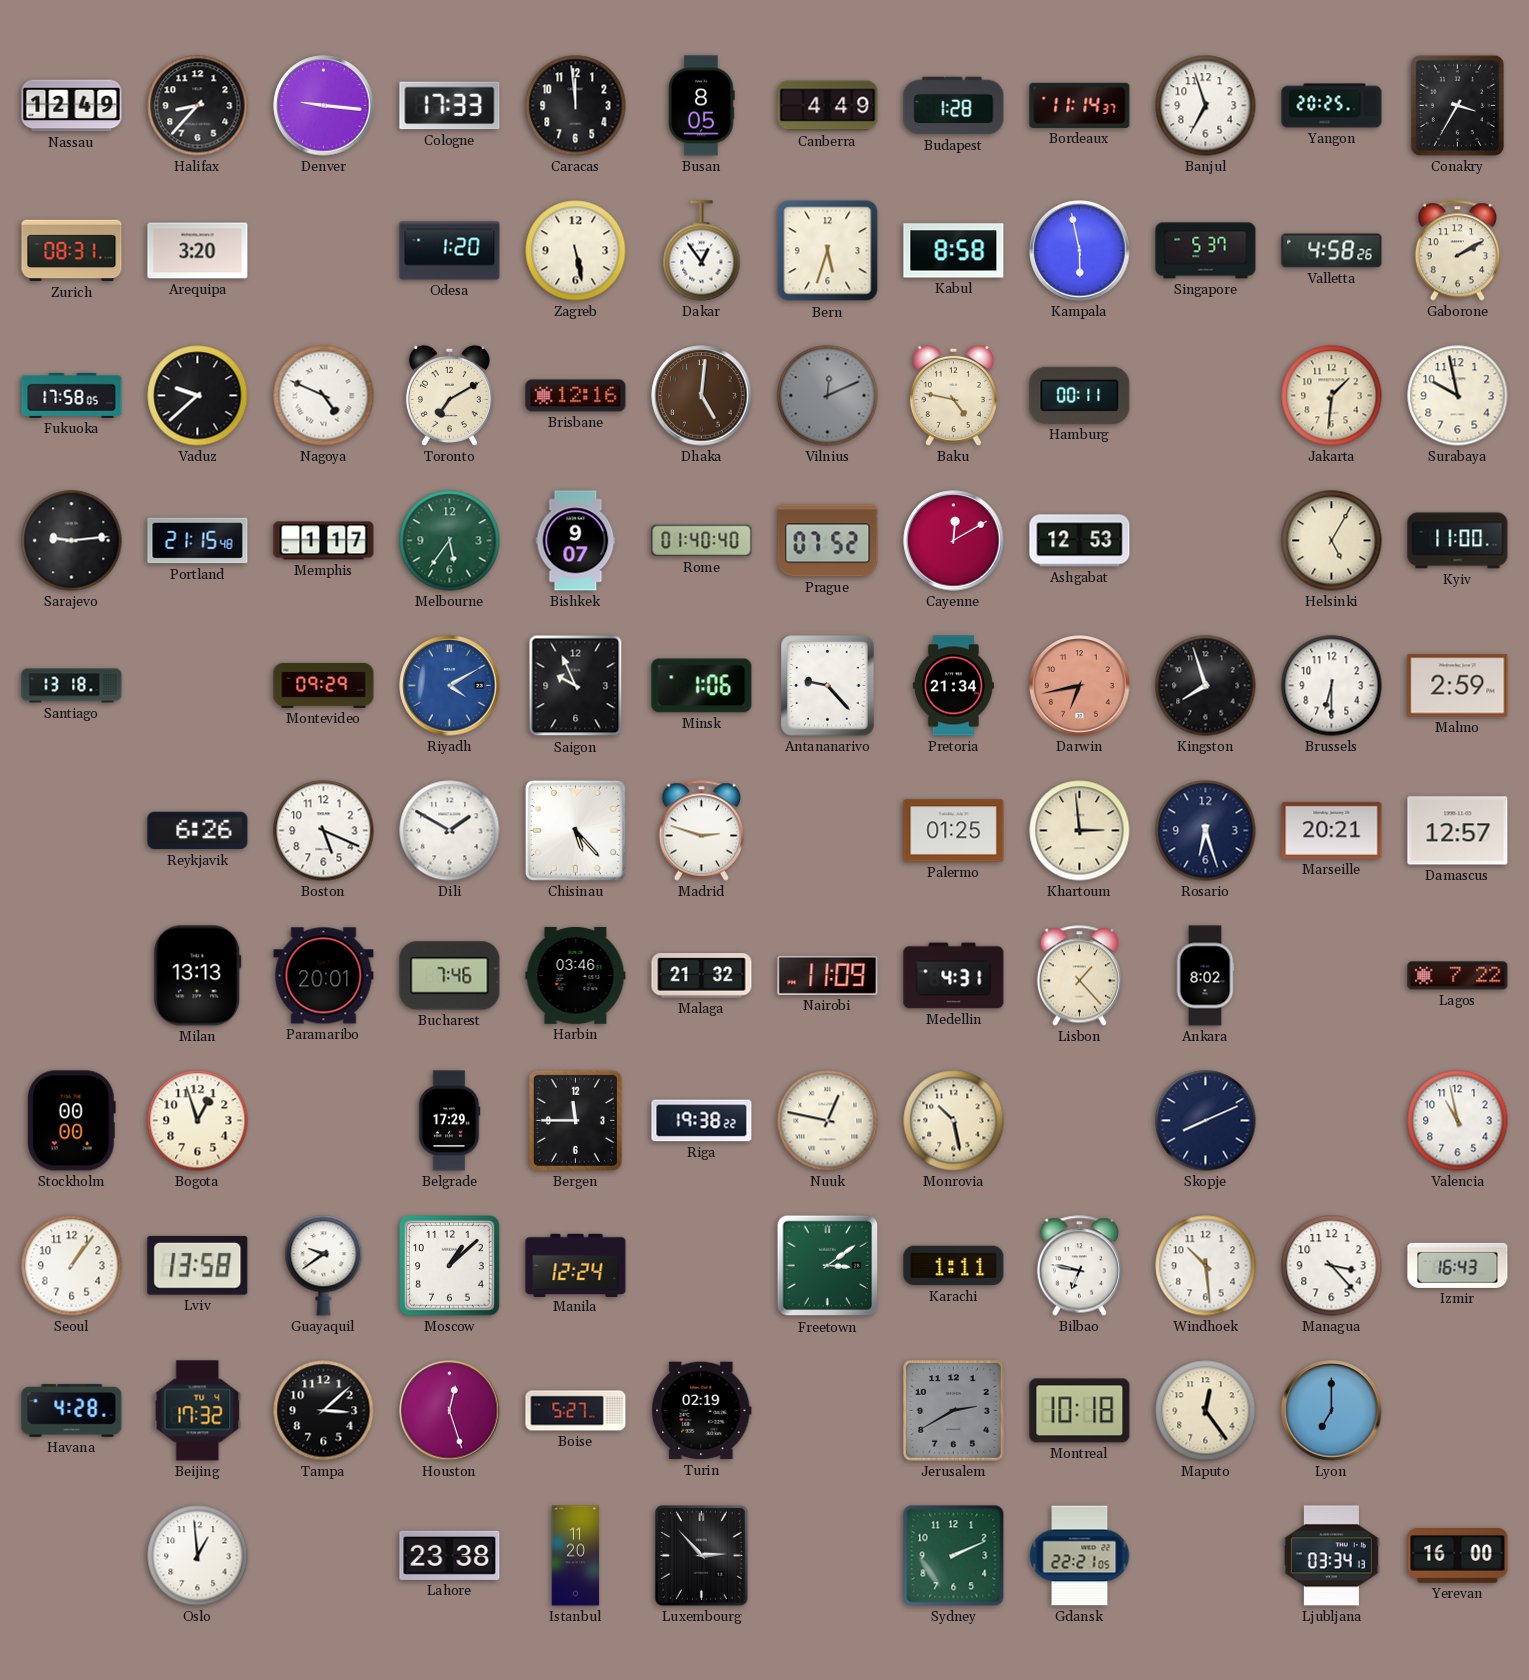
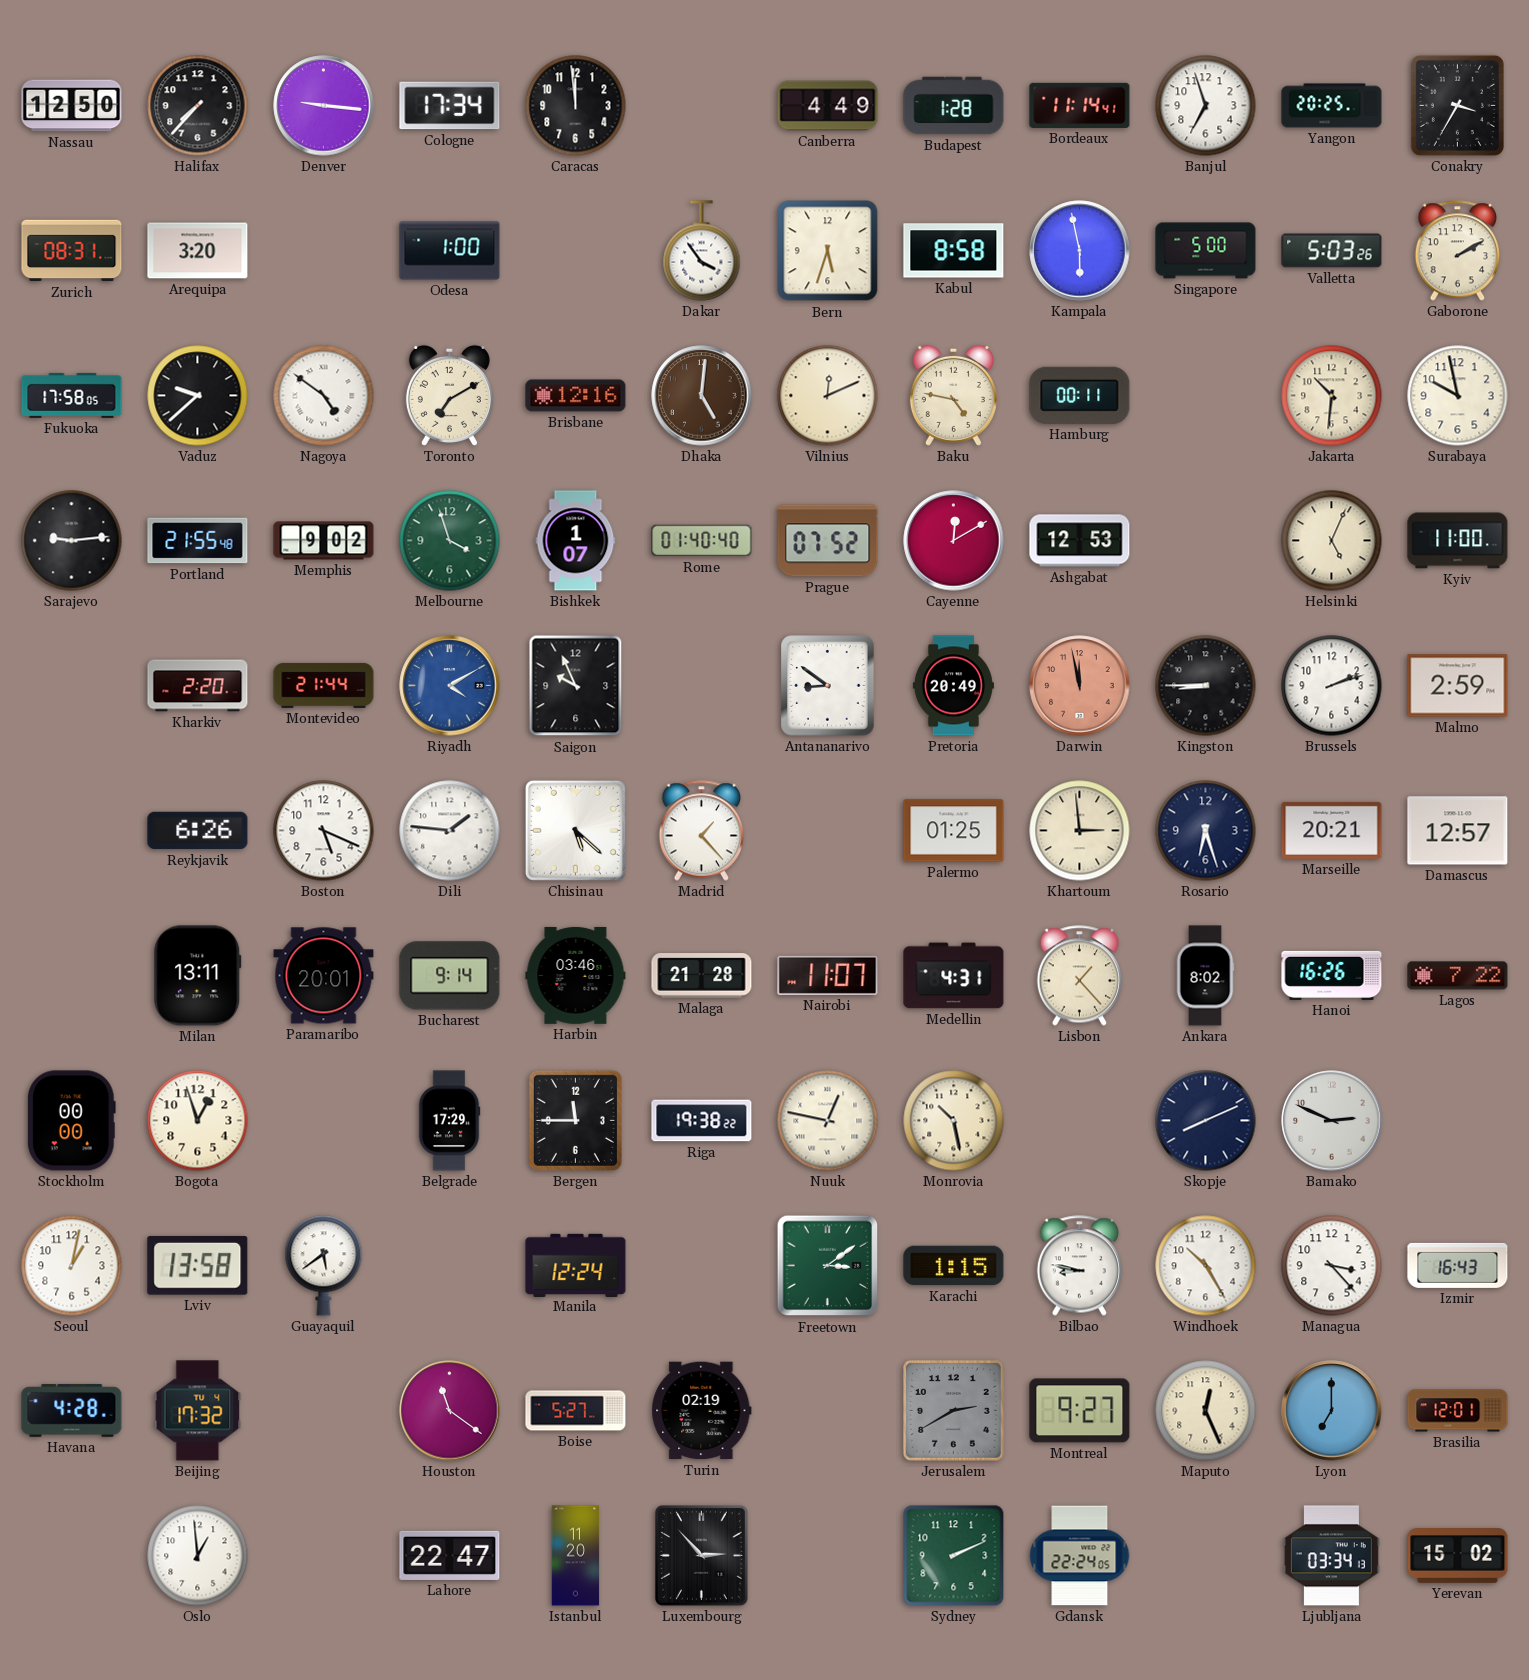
Nassau: 12:49 -> 12:50
Halifax: 8:37 -> 7:37
Cologne: 17:33 -> 17:34
Busan: 8:05 -> none
Bordeaux: 11:14:37 -> 11:14:41
Odesa: 1:20 -> 1:00
Zagreb: 5:28 -> none
Dakar: 12:54 -> 3:54
Singapore: 5:37 -> 5:00
Valletta: 4:58 -> 5:03
Nagoya: 4:49 -> 4:51
Vilnius dial: grey -> cream
Jakarta: 1:31 -> 10:31
Portland: 21:15 -> 21:55
Memphis: 1:17 -> 9:02
Melbourne: 5:36 -> 3:57
Bishkek: 9:07 -> 1:07
Helsinki: 5:05 -> 5:04
Santiago: 13:18 -> none
Kharkiv: none -> 2:20
Montevideo: 09:29 -> 21:44
Minsk: 1:06 -> none
Antananarivo: 9:23 -> 8:51
Pretoria: 21:34 -> 20:49
Darwin: 6:43 -> 11:58
Kingston: 7:57 -> 8:45
Brussels: 6:30 -> 2:12
Dili: 1:50 -> 1:46
Chisinau: 5:23 -> 5:22
Madrid: 2:48 -> 1:23
Milan: 13:13 -> 13:11
Bucharest: 7:46 -> 9:14
Malaga: 21:32 -> 21:28
Nairobi: 11:09 -> 11:07
Hanoi: none -> 16:26
Bamako: none -> 2:49
Valencia: 10:58 -> none
Seoul: 1:06 -> 1:02
Guayaquil: 9:39 -> 5:39
Moscow: 1:08 -> none
Karachi: 1:11 -> 1:15
Bilbao: 6:47 -> 8:47
Windhoek: 10:29 -> 10:25
Tampa: 3:08 -> none
Houston: 12:27 -> 11:21
Montreal: 10:18 -> 9:27
Maputo: 12:24 -> 12:26
Brasilia: none -> 12:01
Lahore: 23:38 -> 22:47
Gdansk: 22:21 -> 22:24
Yerevan: 16:00 -> 15:02
